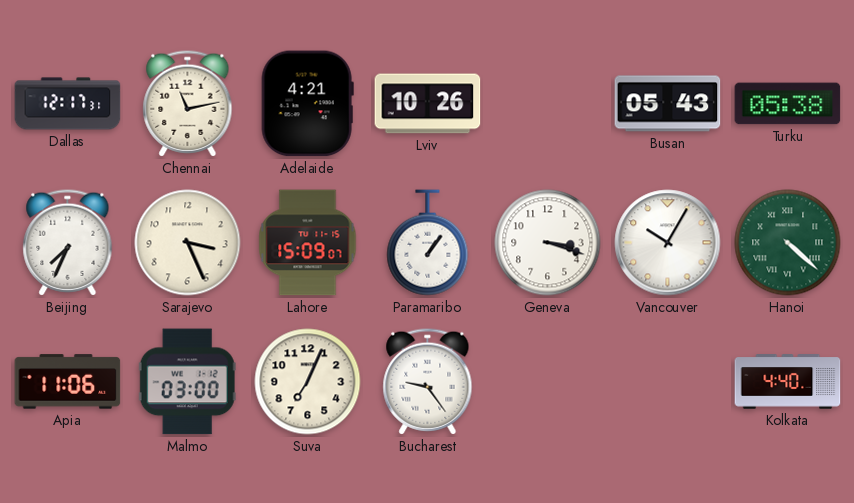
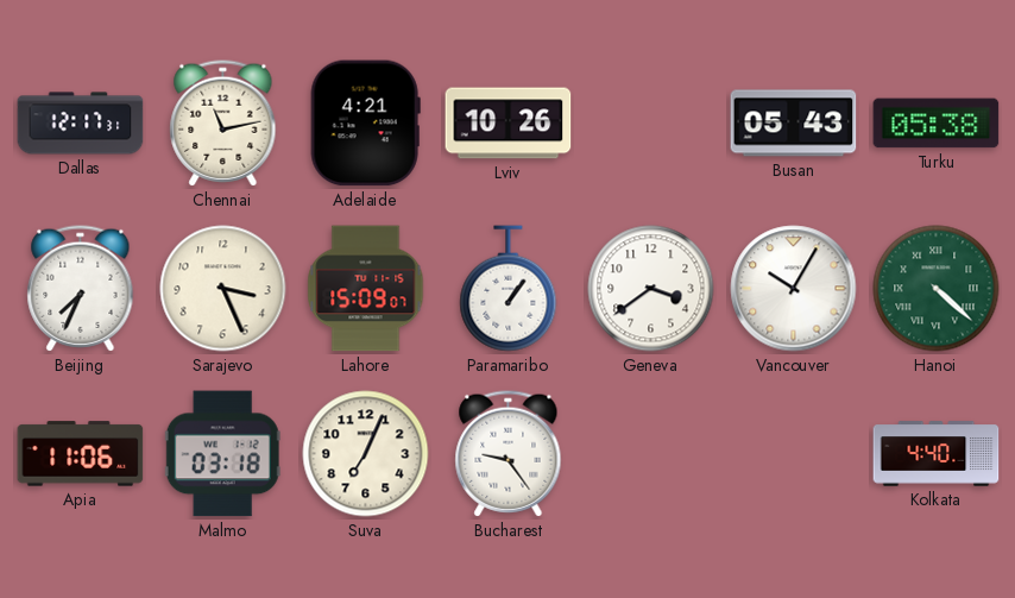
Geneva: 3:18 -> 3:39
Malmo: 03:00 -> 03:18
